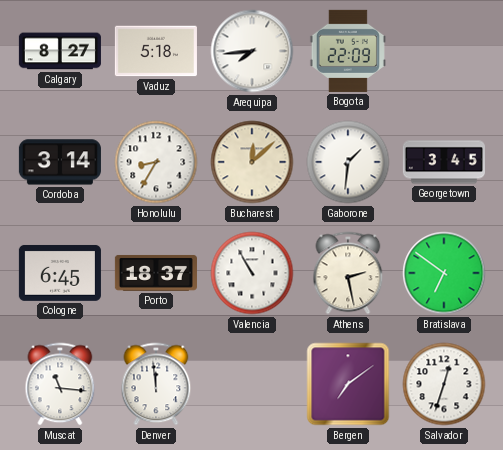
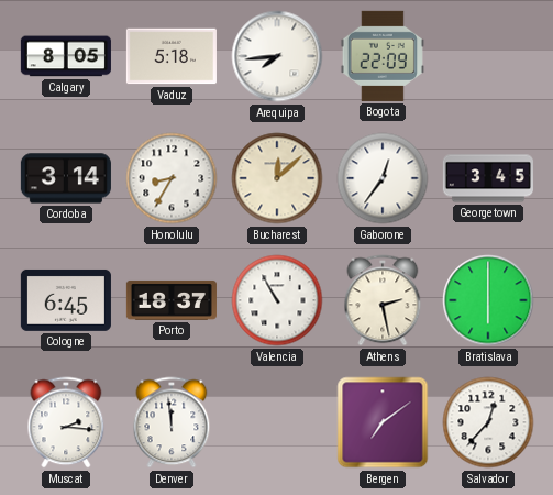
Calgary: 8:27 -> 8:05
Gaborone: 1:31 -> 12:36
Bratislava: 6:51 -> 6:00
Muscat: 11:16 -> 2:16
Salvador: 12:33 -> 12:37
